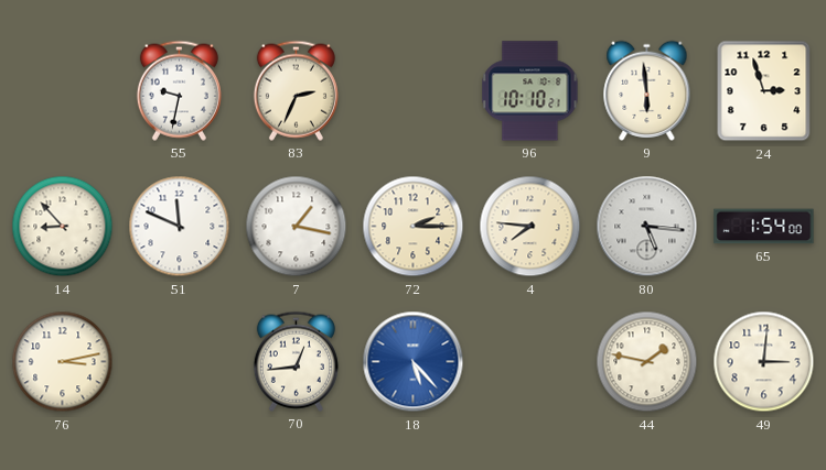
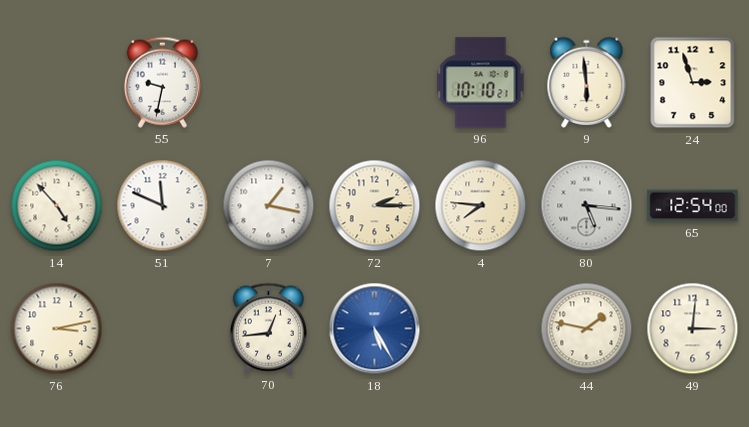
83: 2:34 -> none
14: 8:53 -> 4:53
65: 1:54 -> 12:54
18: 5:23 -> 5:25
